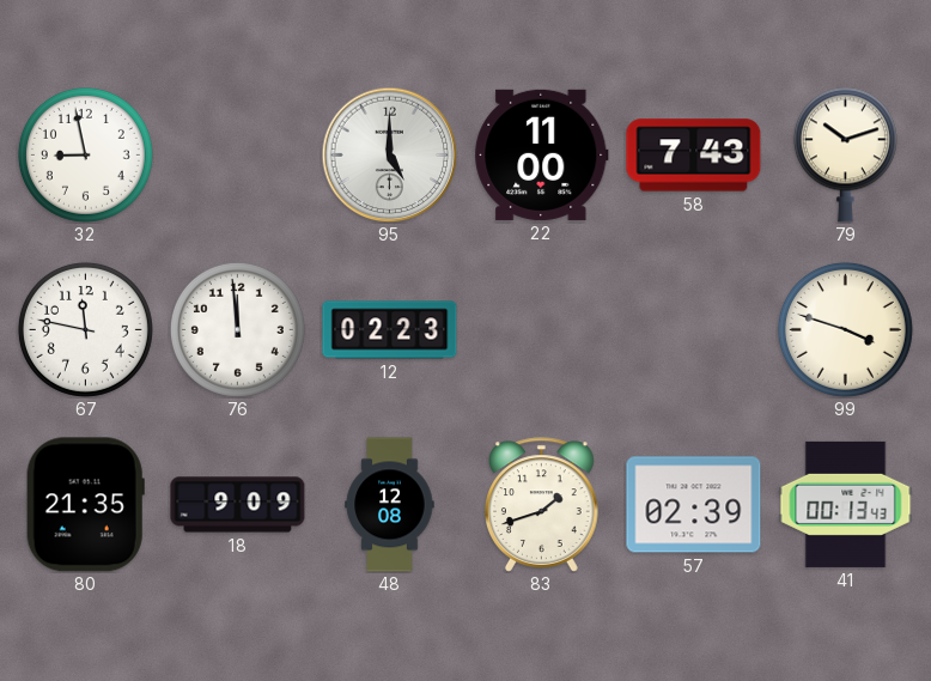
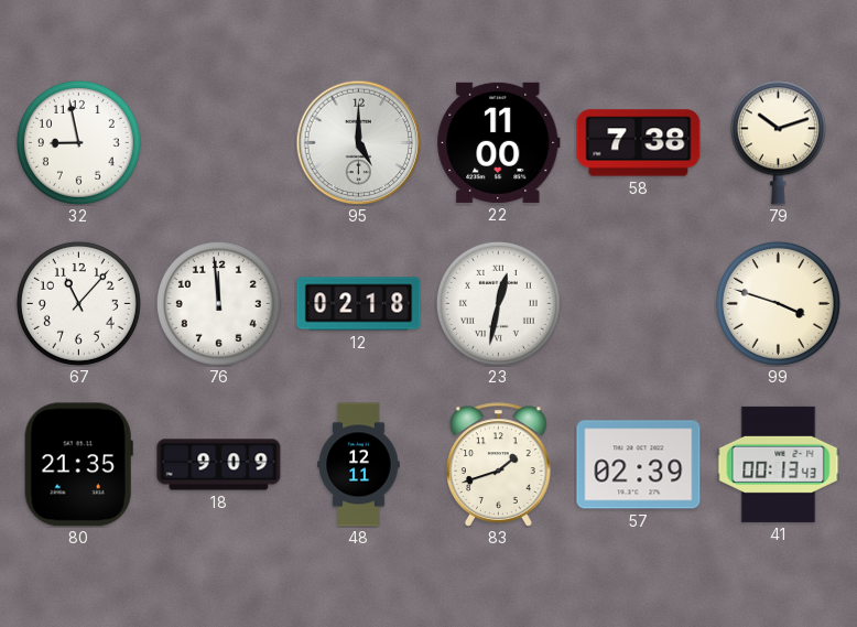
58: 7:43 -> 7:38
67: 11:47 -> 11:07
12: 02:23 -> 02:18
23: none -> 12:32
48: 12:08 -> 12:11
